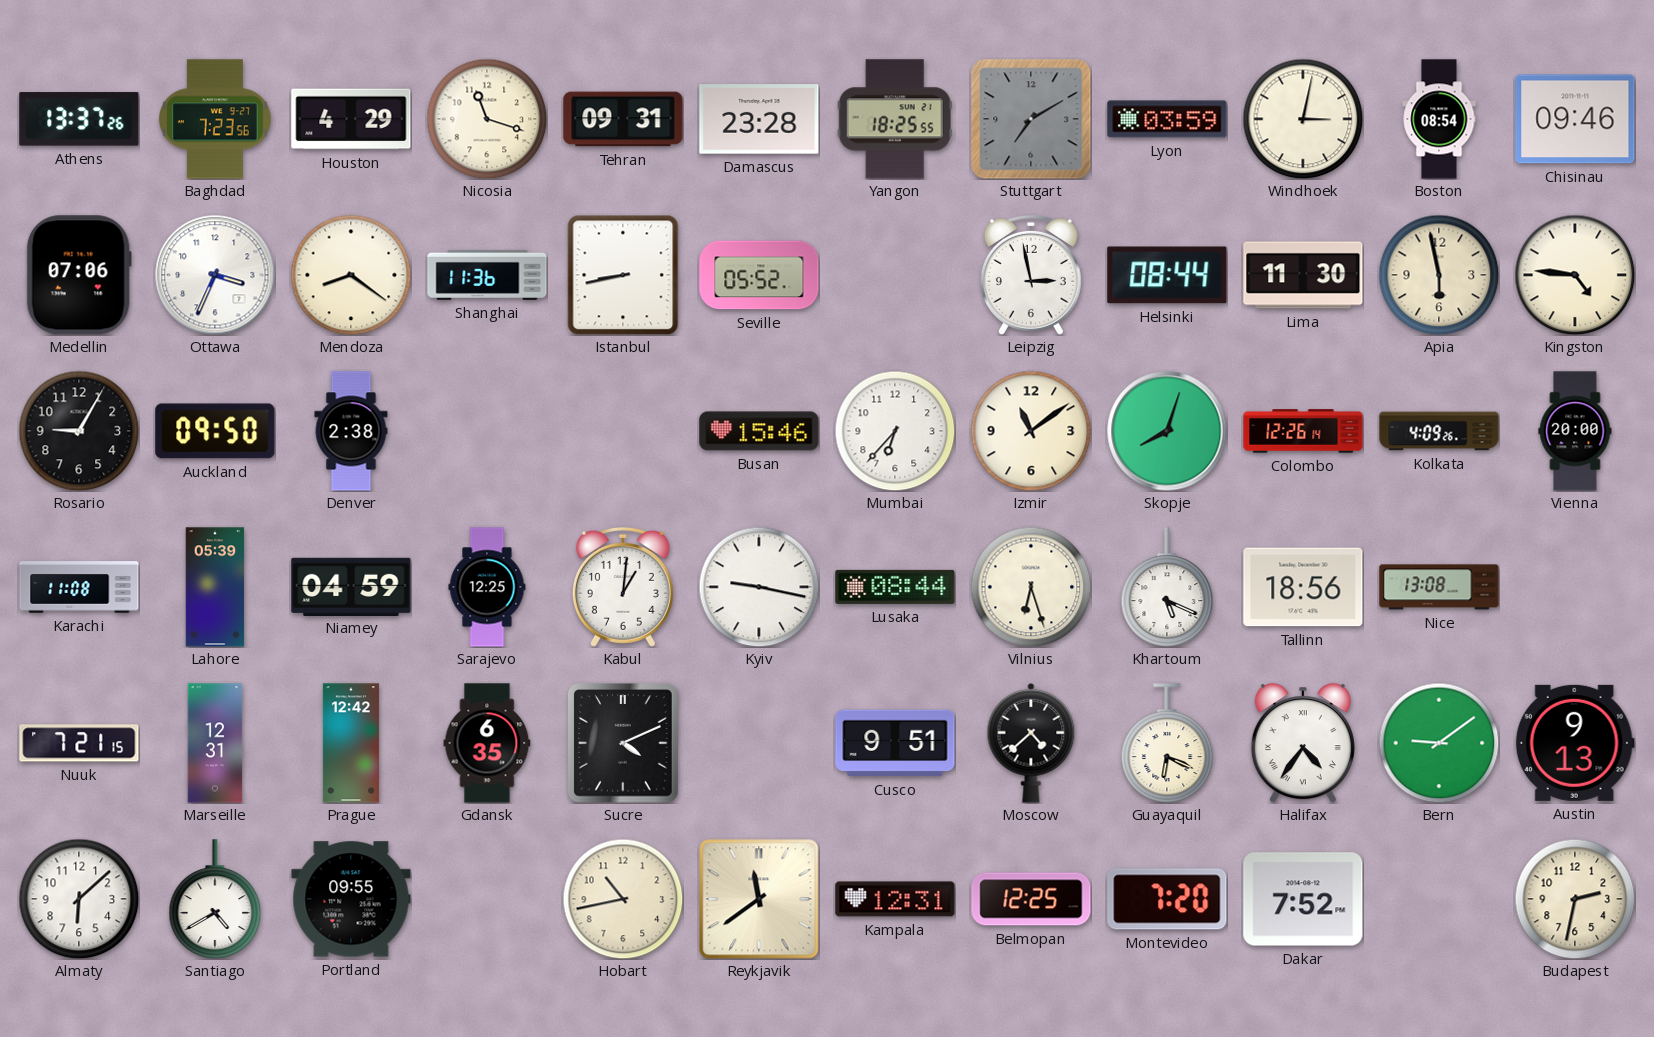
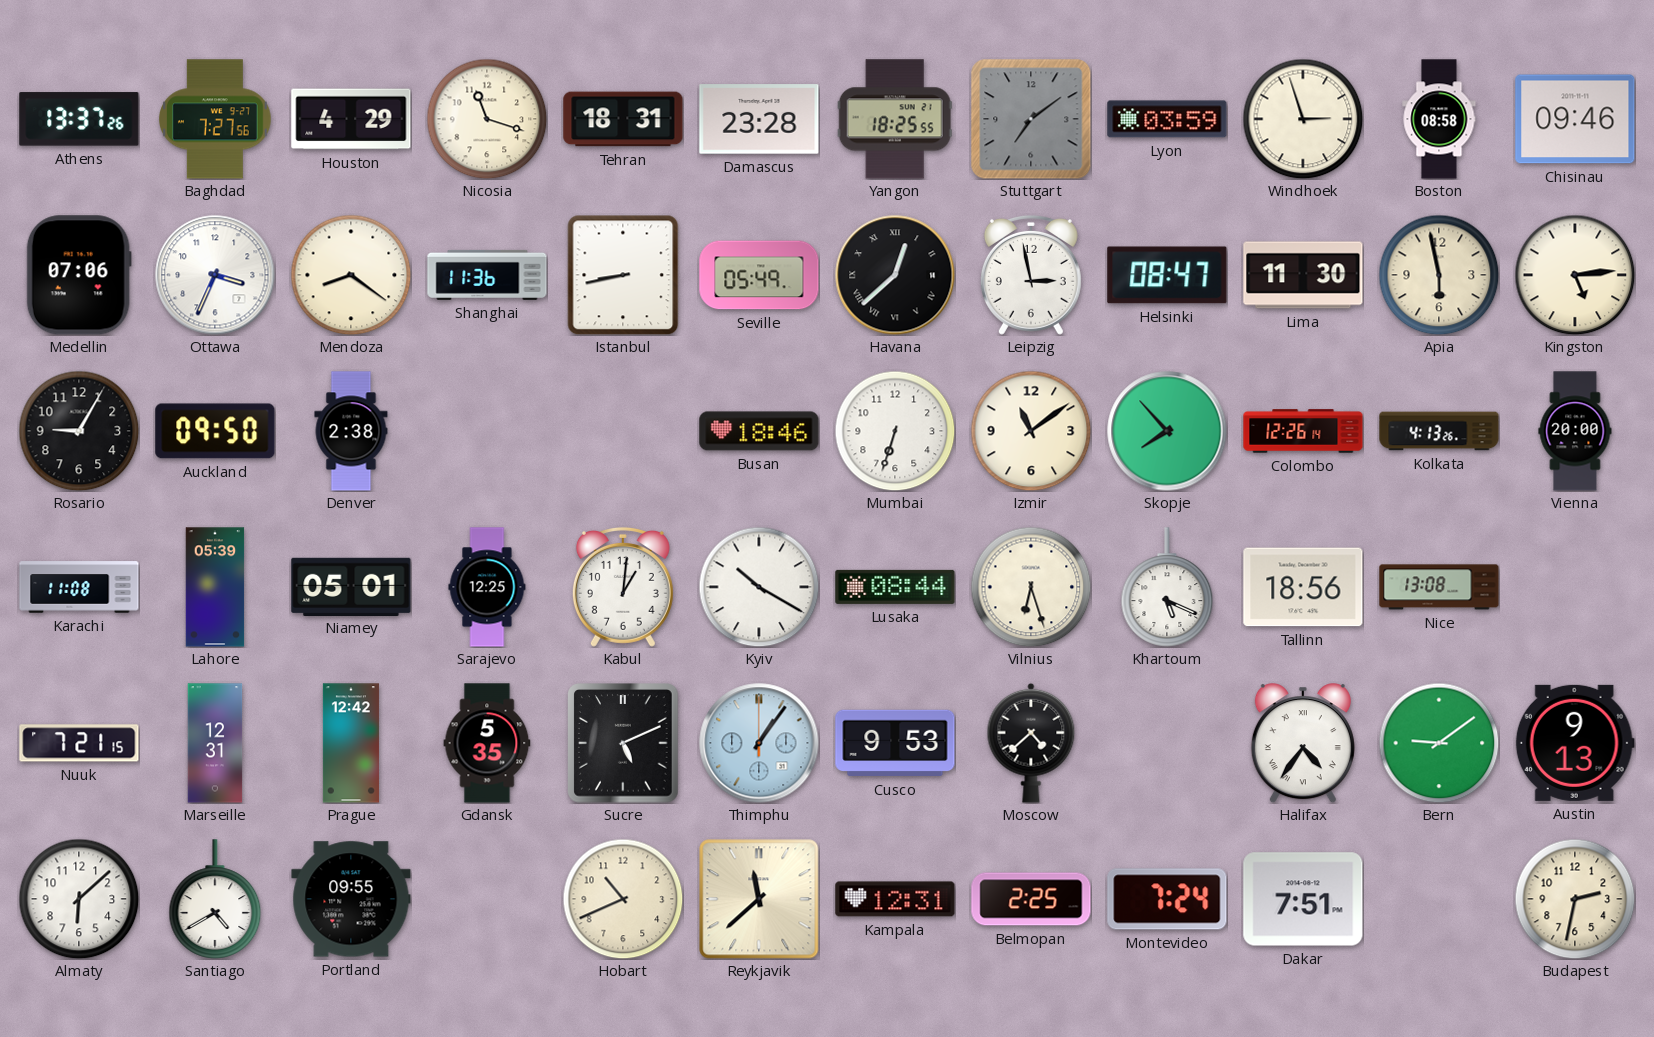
Baghdad: 7:23 -> 7:27
Tehran: 09:31 -> 18:31
Stuttgart: 7:10 -> 7:09
Windhoek: 3:02 -> 2:57
Boston: 08:54 -> 08:58
Seville: 05:52 -> 05:49
Havana: none -> 12:38
Helsinki: 08:44 -> 08:47
Kingston: 4:46 -> 5:14
Busan: 15:46 -> 18:46
Mumbai: 6:37 -> 6:33
Skopje: 8:03 -> 7:53
Kolkata: 4:09 -> 4:13
Niamey: 04:59 -> 05:01
Kyiv: 9:17 -> 10:20
Gdansk: 6:35 -> 5:35
Sucre: 4:11 -> 5:11
Thimphu: none -> 1:06
Cusco: 9:51 -> 9:53
Guayaquil: 6:19 -> none
Hobart: 10:43 -> 10:41
Reykjavik: 11:39 -> 11:38
Belmopan: 12:25 -> 2:25
Montevideo: 7:20 -> 7:24
Dakar: 7:52 -> 7:51
